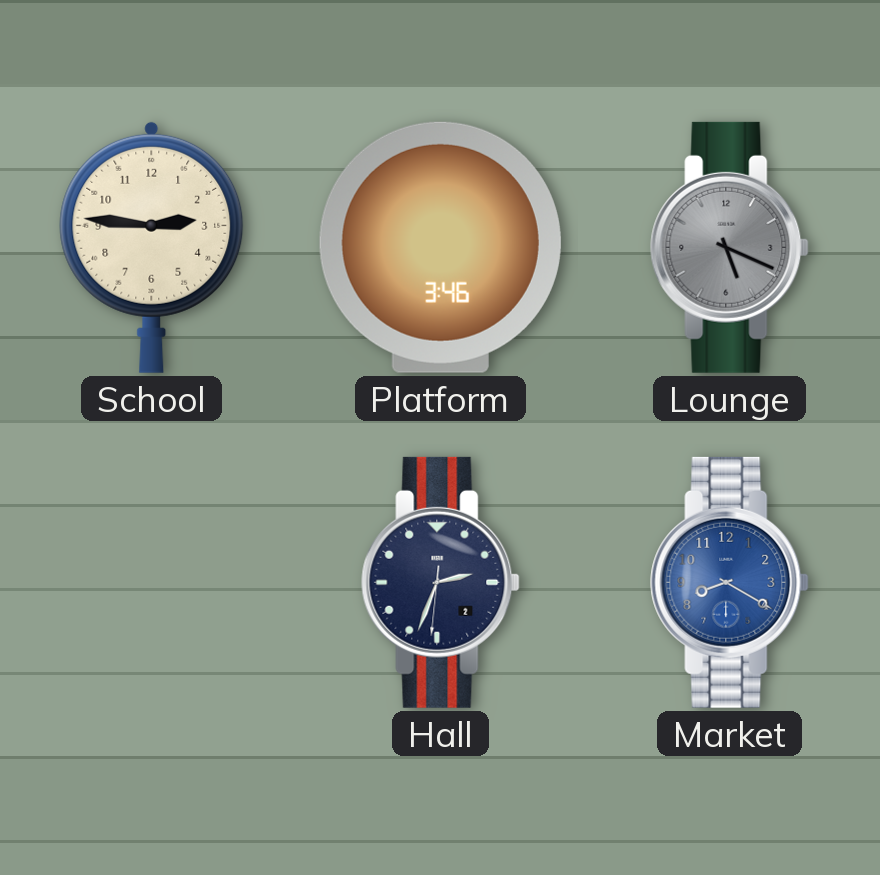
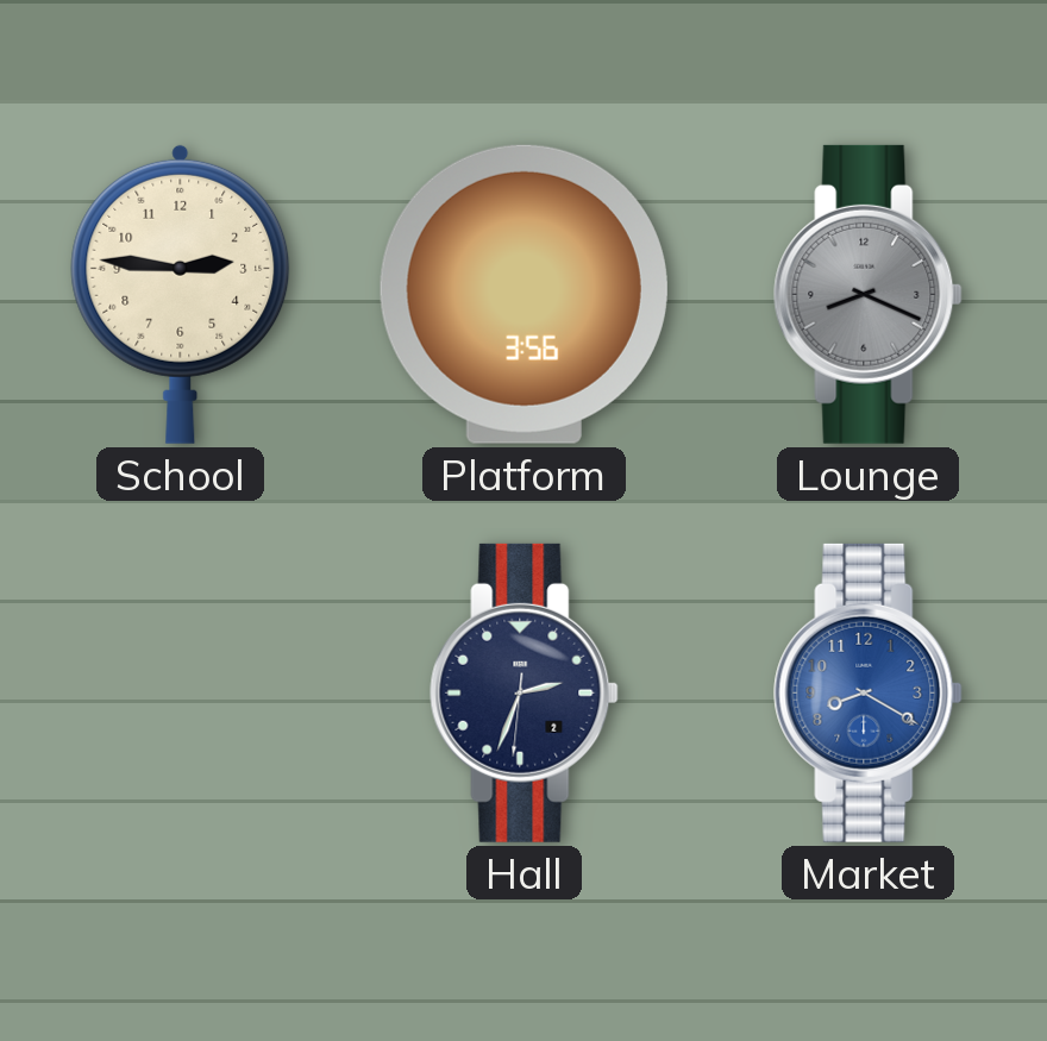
Platform: 3:46 -> 3:56
Lounge: 5:19 -> 8:19
